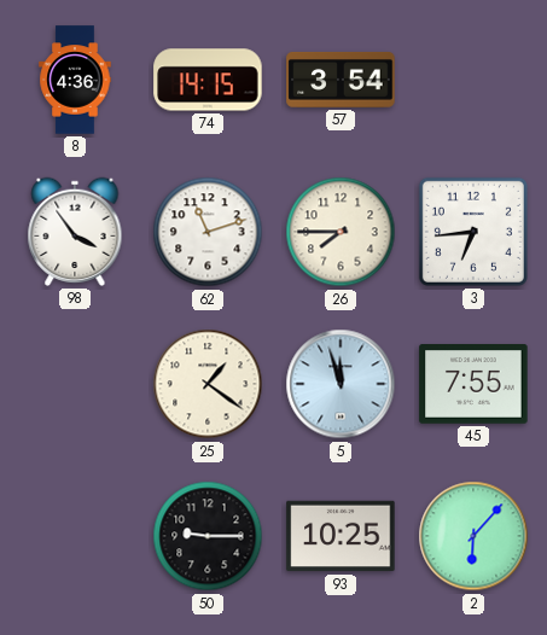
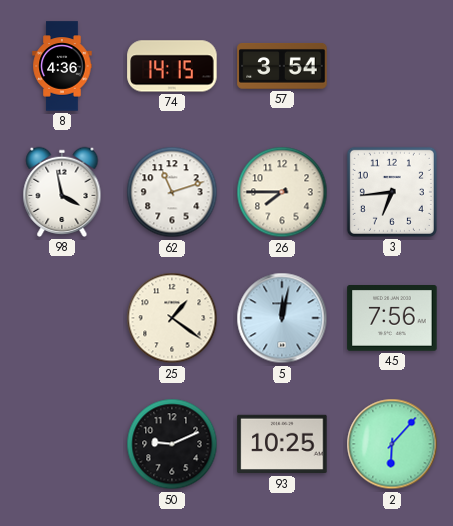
98: 3:54 -> 3:58
5: 11:57 -> 12:02
45: 7:55 -> 7:56
50: 9:15 -> 9:11
